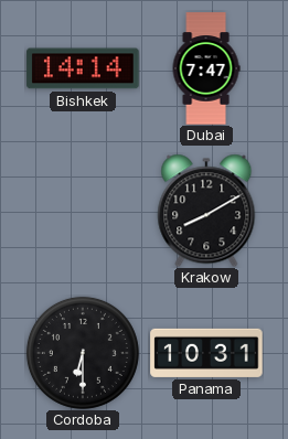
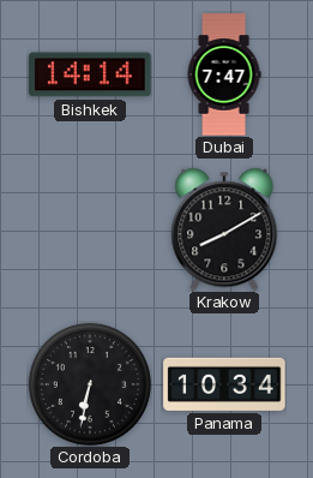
Cordoba: 6:30 -> 6:32
Panama: 10:31 -> 10:34
